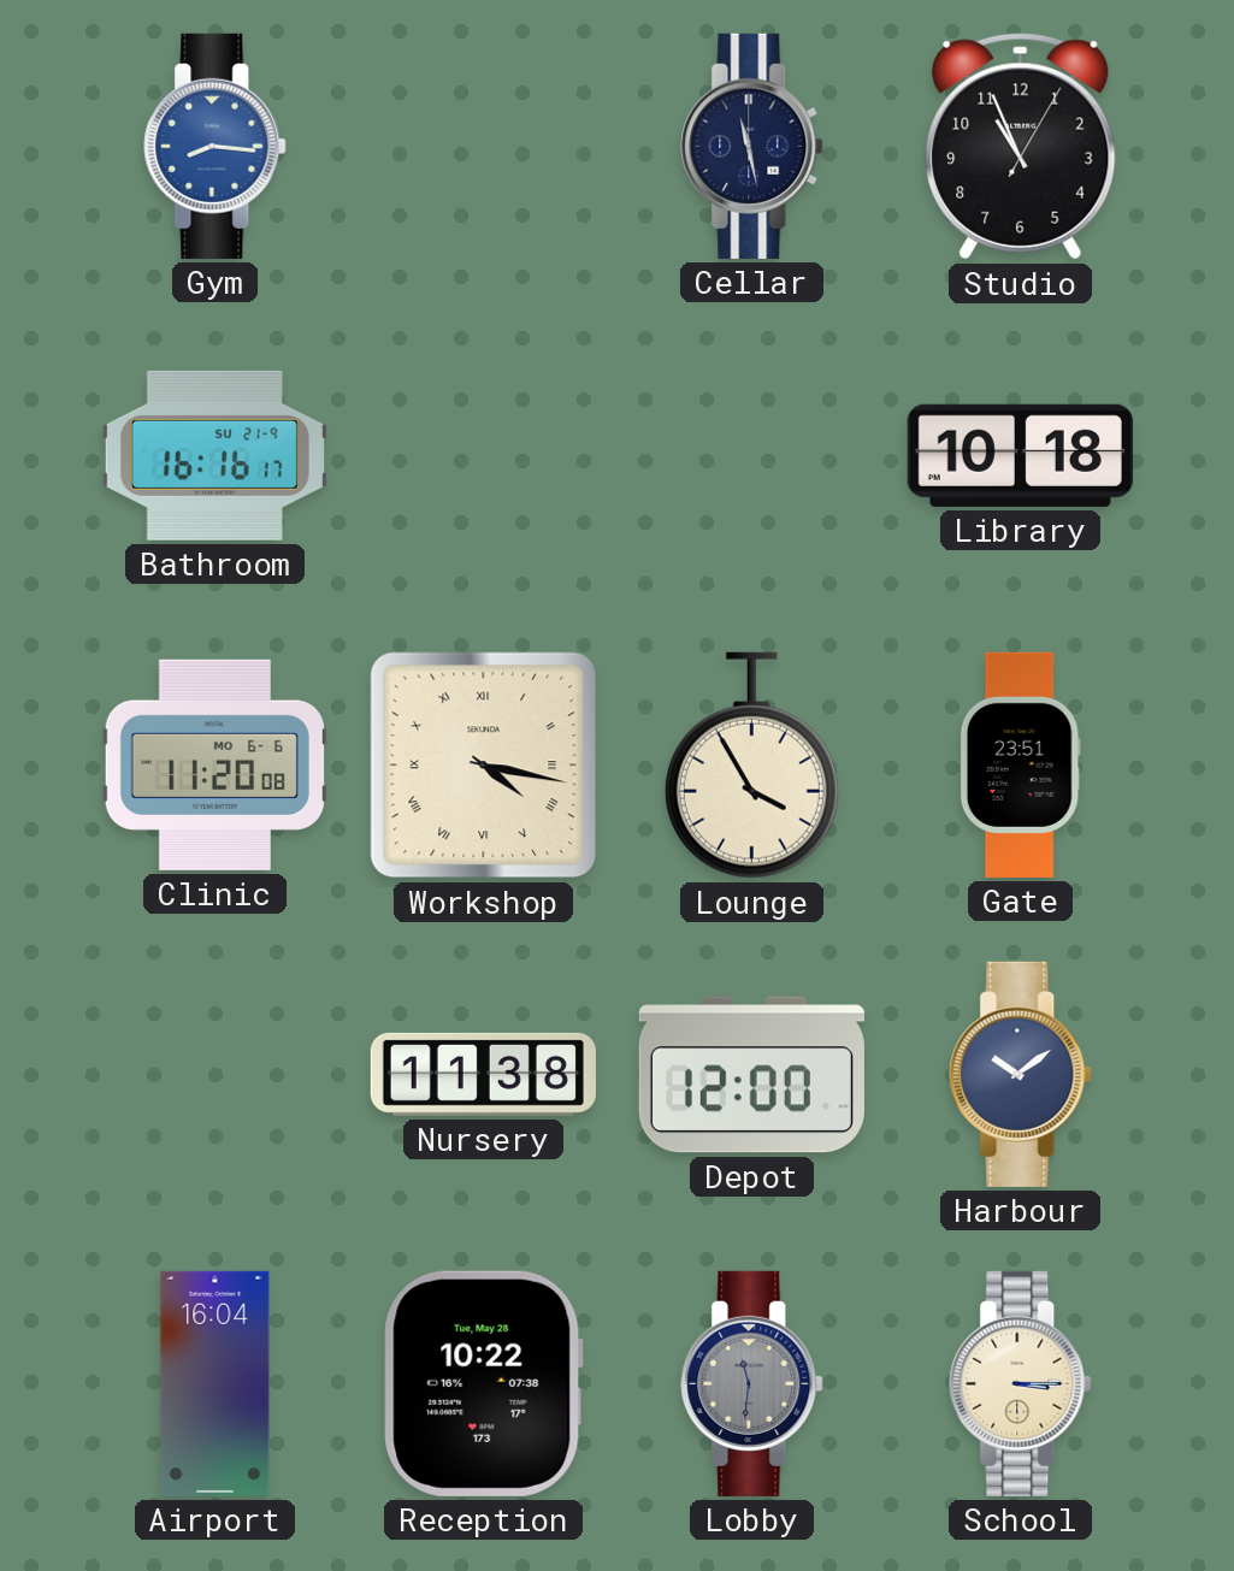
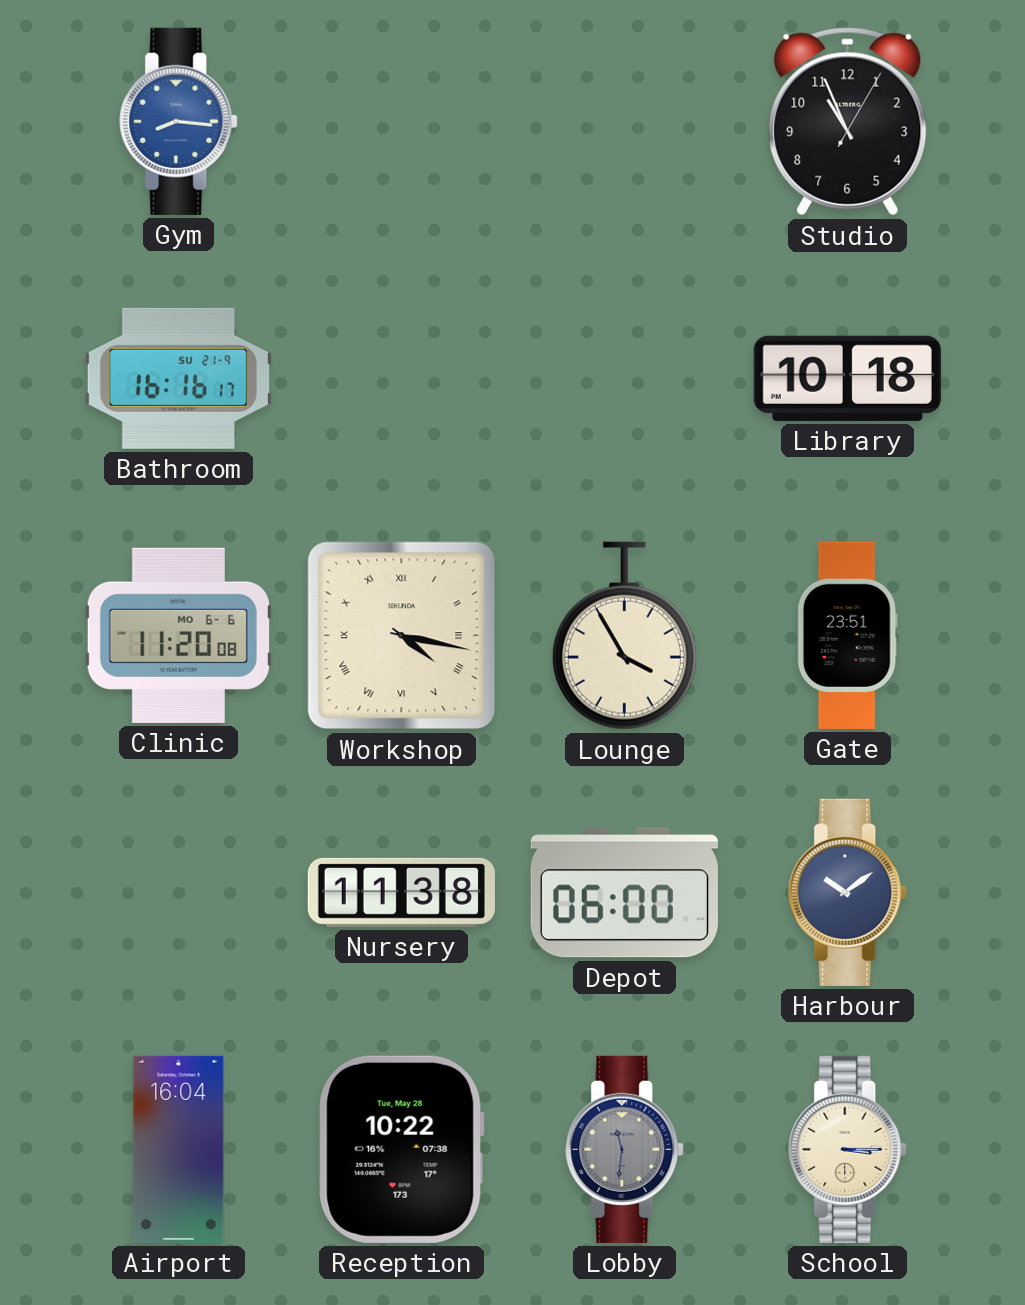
Cellar: 11:28 -> none
Depot: 12:00 -> 06:00
